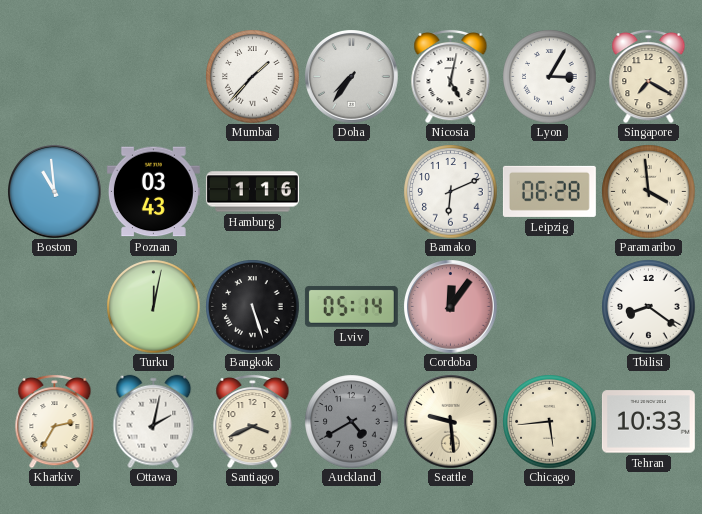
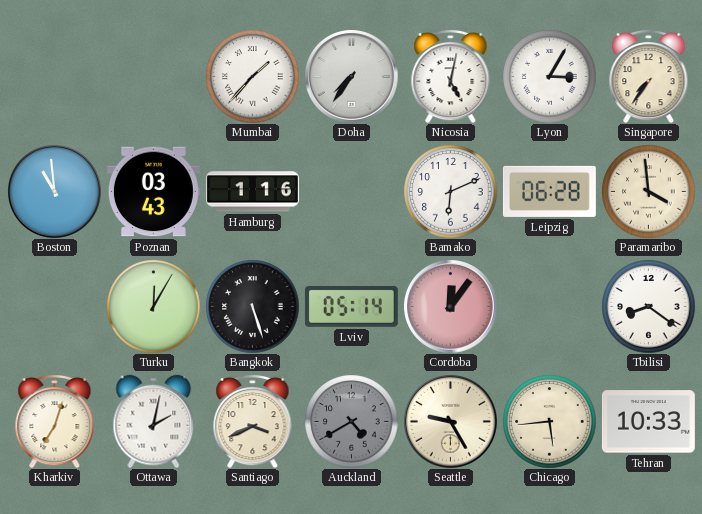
Singapore: 7:20 -> 7:36
Turku: 12:02 -> 12:05
Kharkiv: 2:35 -> 7:03
Seattle: 9:29 -> 9:25
